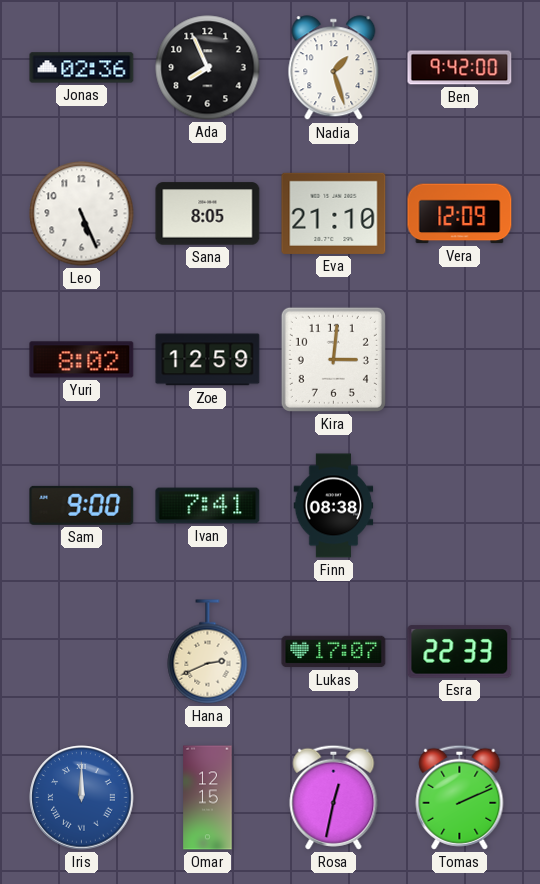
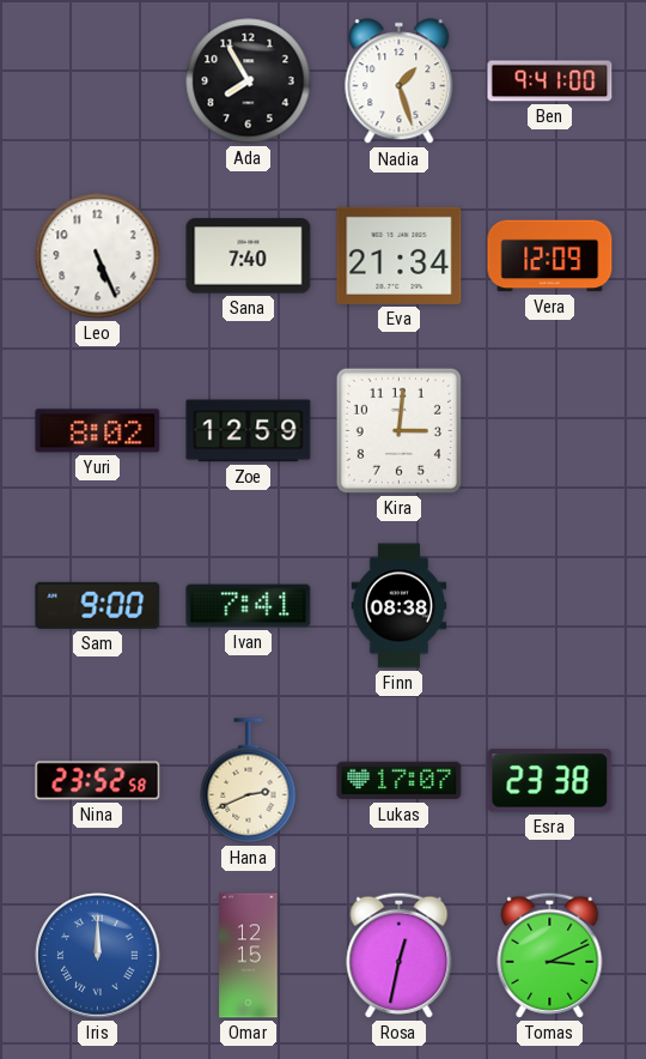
Jonas: 02:36 -> none
Ada: 7:56 -> 7:55
Ben: 9:42 -> 9:41
Sana: 8:05 -> 7:40
Eva: 21:10 -> 21:34
Nina: none -> 23:52
Esra: 22:33 -> 23:38
Tomas: 2:11 -> 3:11
